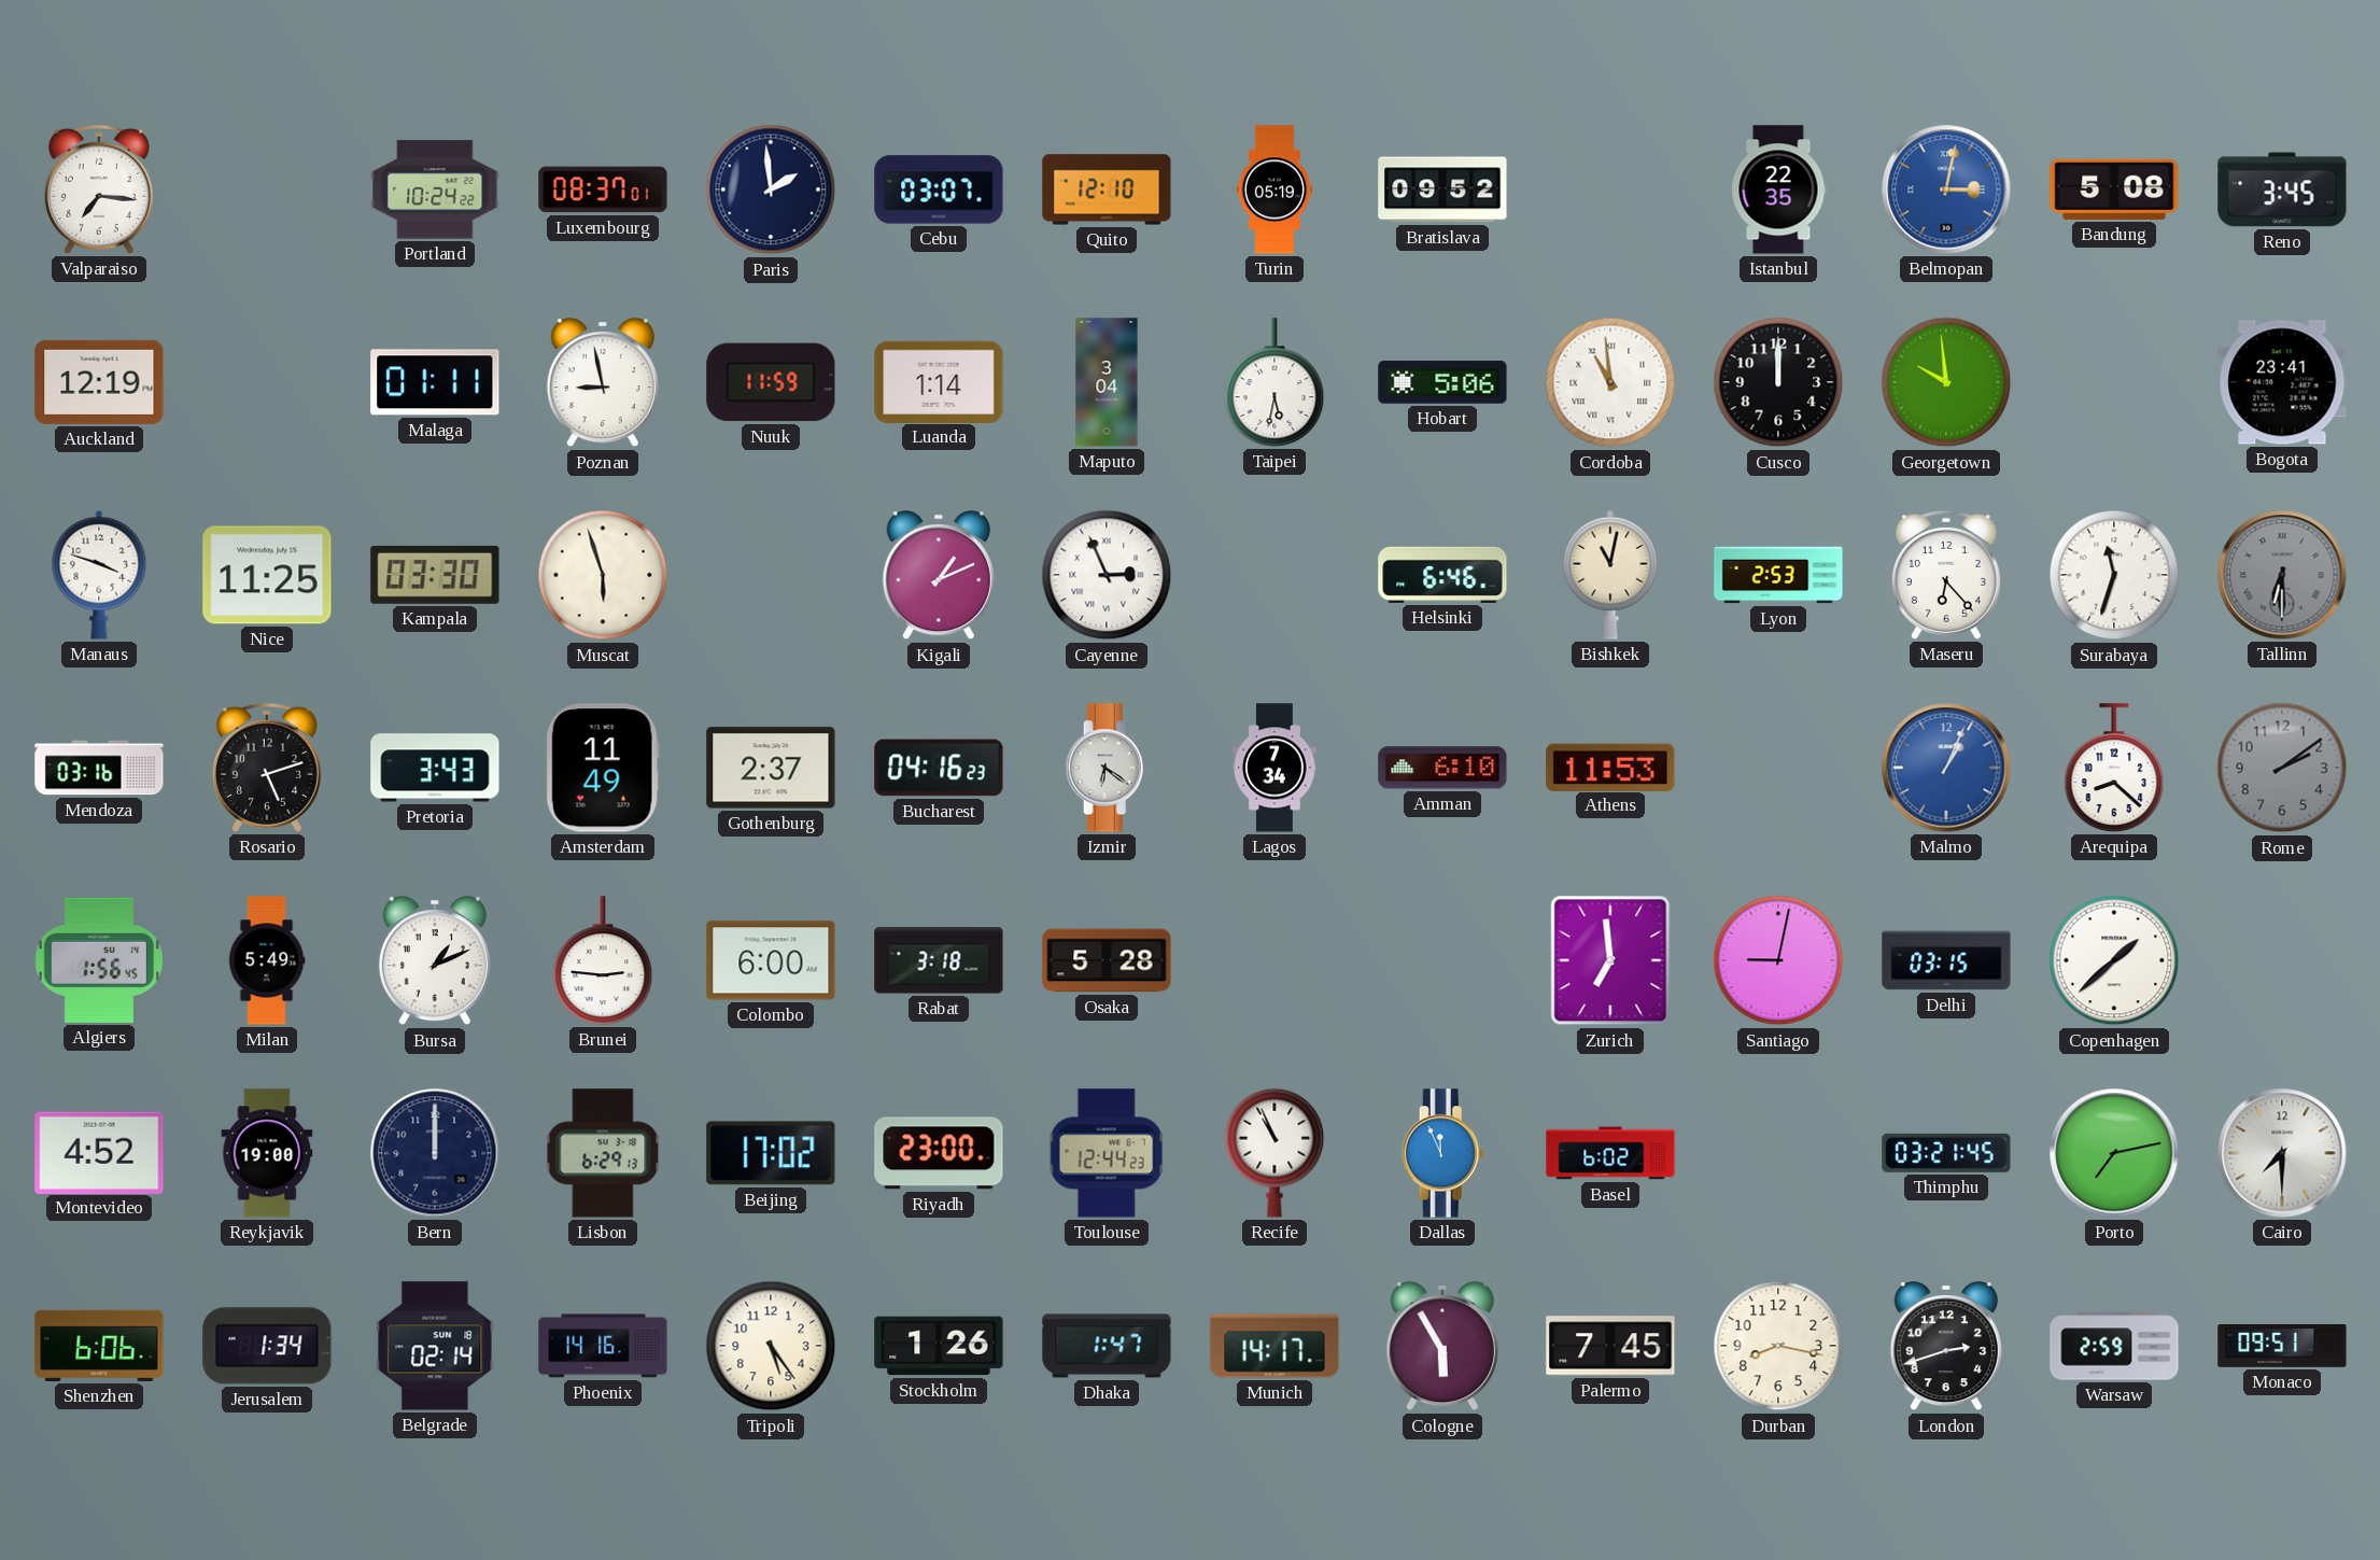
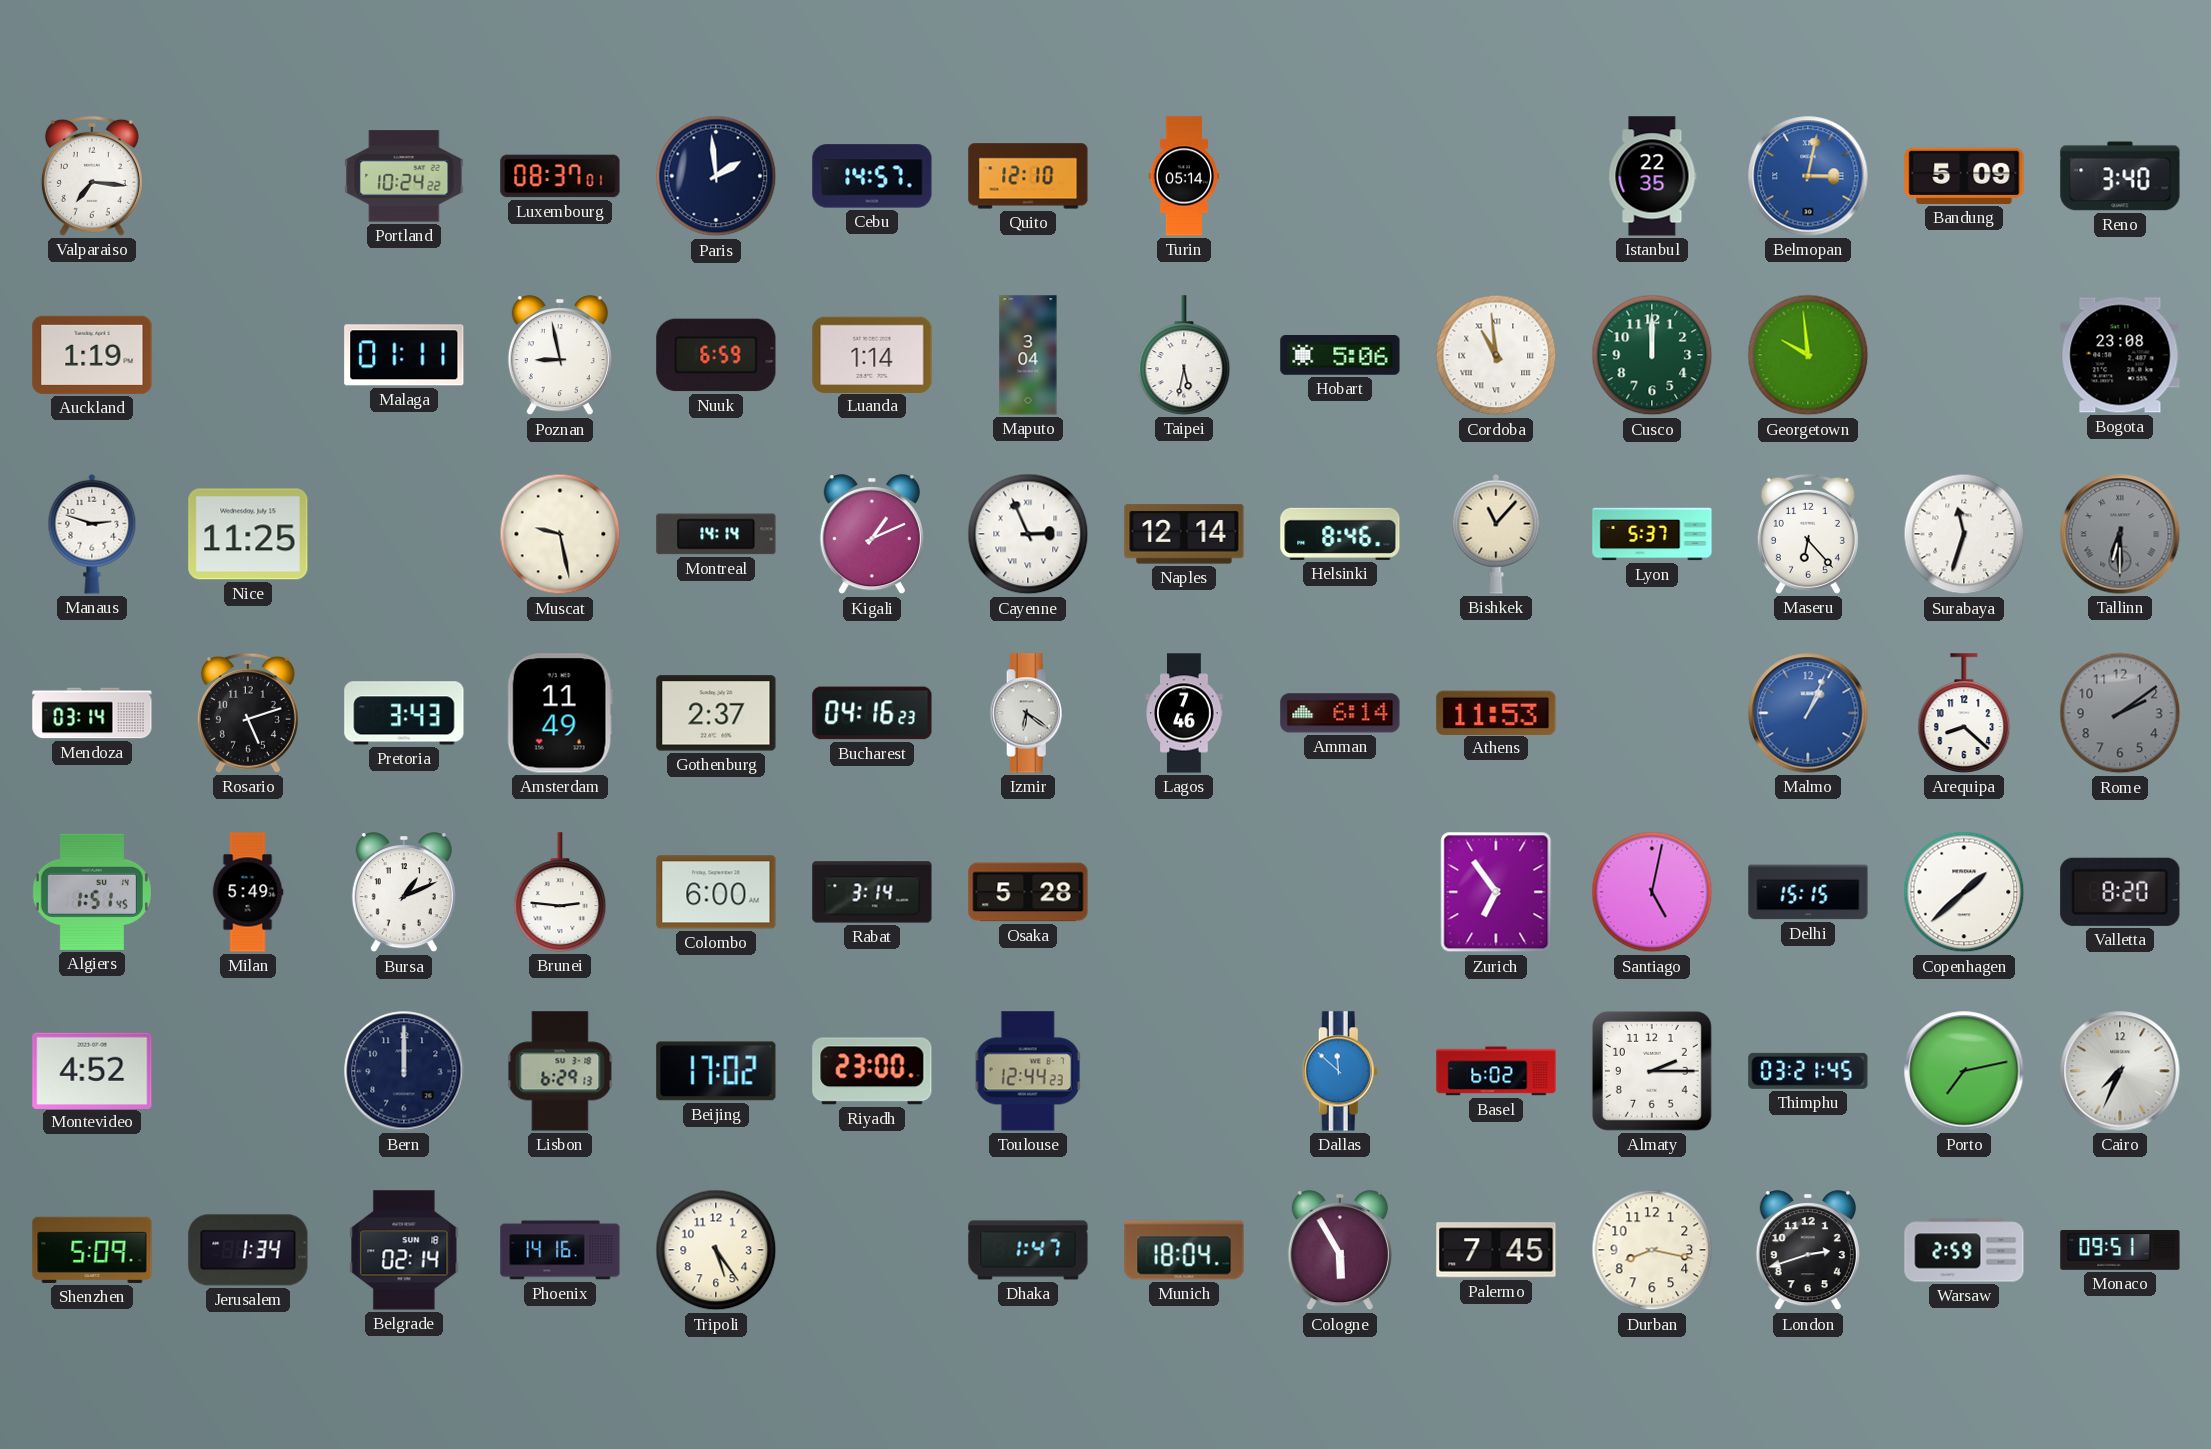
Cebu: 03:07 -> 14:57
Turin: 05:19 -> 05:14
Bratislava: 09:52 -> none
Bandung: 5:08 -> 5:09
Reno: 3:45 -> 3:40
Auckland: 12:19 -> 1:19
Nuuk: 11:59 -> 6:59
Cusco dial: black -> green
Bogota: 23:41 -> 23:08
Manaus: 3:48 -> 2:48
Kampala: 03:30 -> none
Muscat: 5:57 -> 9:28
Montreal: none -> 14:14
Naples: none -> 12:14
Helsinki: 6:46 -> 8:46
Bishkek: 11:02 -> 11:07
Lyon: 2:53 -> 5:37
Mendoza: 03:16 -> 03:14
Lagos: 7:34 -> 7:46
Amman: 6:10 -> 6:14
Algiers: 1:56 -> 1:51
Rabat: 3:18 -> 3:14
Zurich: 6:59 -> 6:54
Santiago: 9:02 -> 5:02
Delhi: 03:15 -> 15:15
Valletta: none -> 8:20
Reykjavik: 19:00 -> none
Recife: 10:56 -> none
Dallas: 11:56 -> 11:52
Almaty: none -> 2:15
Cairo: 7:30 -> 7:34
Shenzhen: 6:06 -> 5:09
Stockholm: 1:26 -> none
Munich: 14:17 -> 18:04
